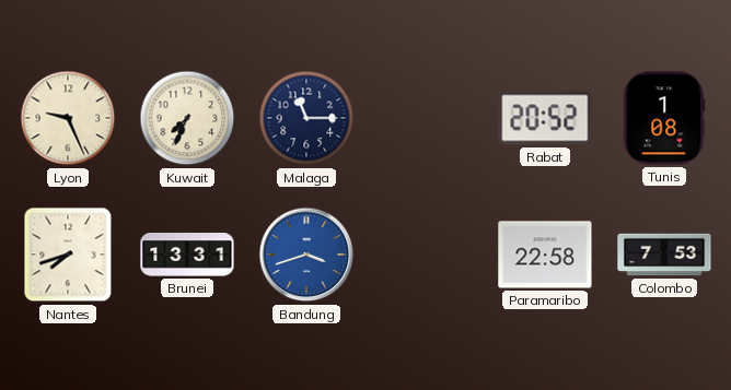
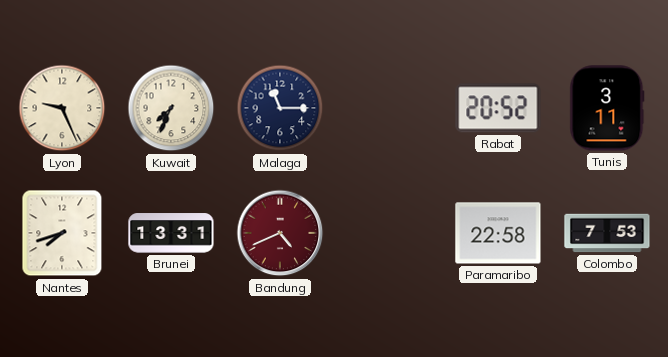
Tunis: 1:08 -> 3:11
Bandung: 3:42 -> 4:41
Bandung dial: blue -> burgundy
